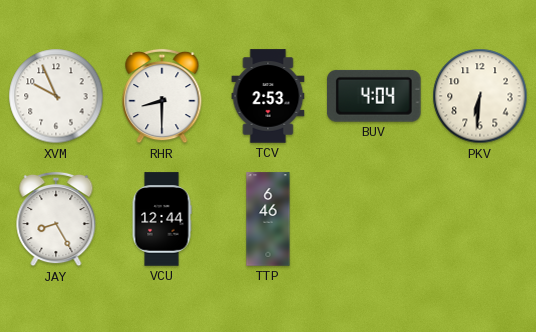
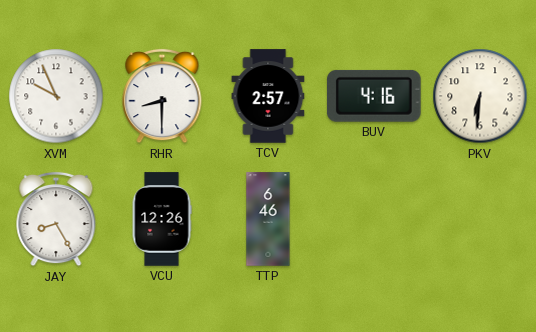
TCV: 2:53 -> 2:57
BUV: 4:04 -> 4:16
VCU: 12:44 -> 12:26
